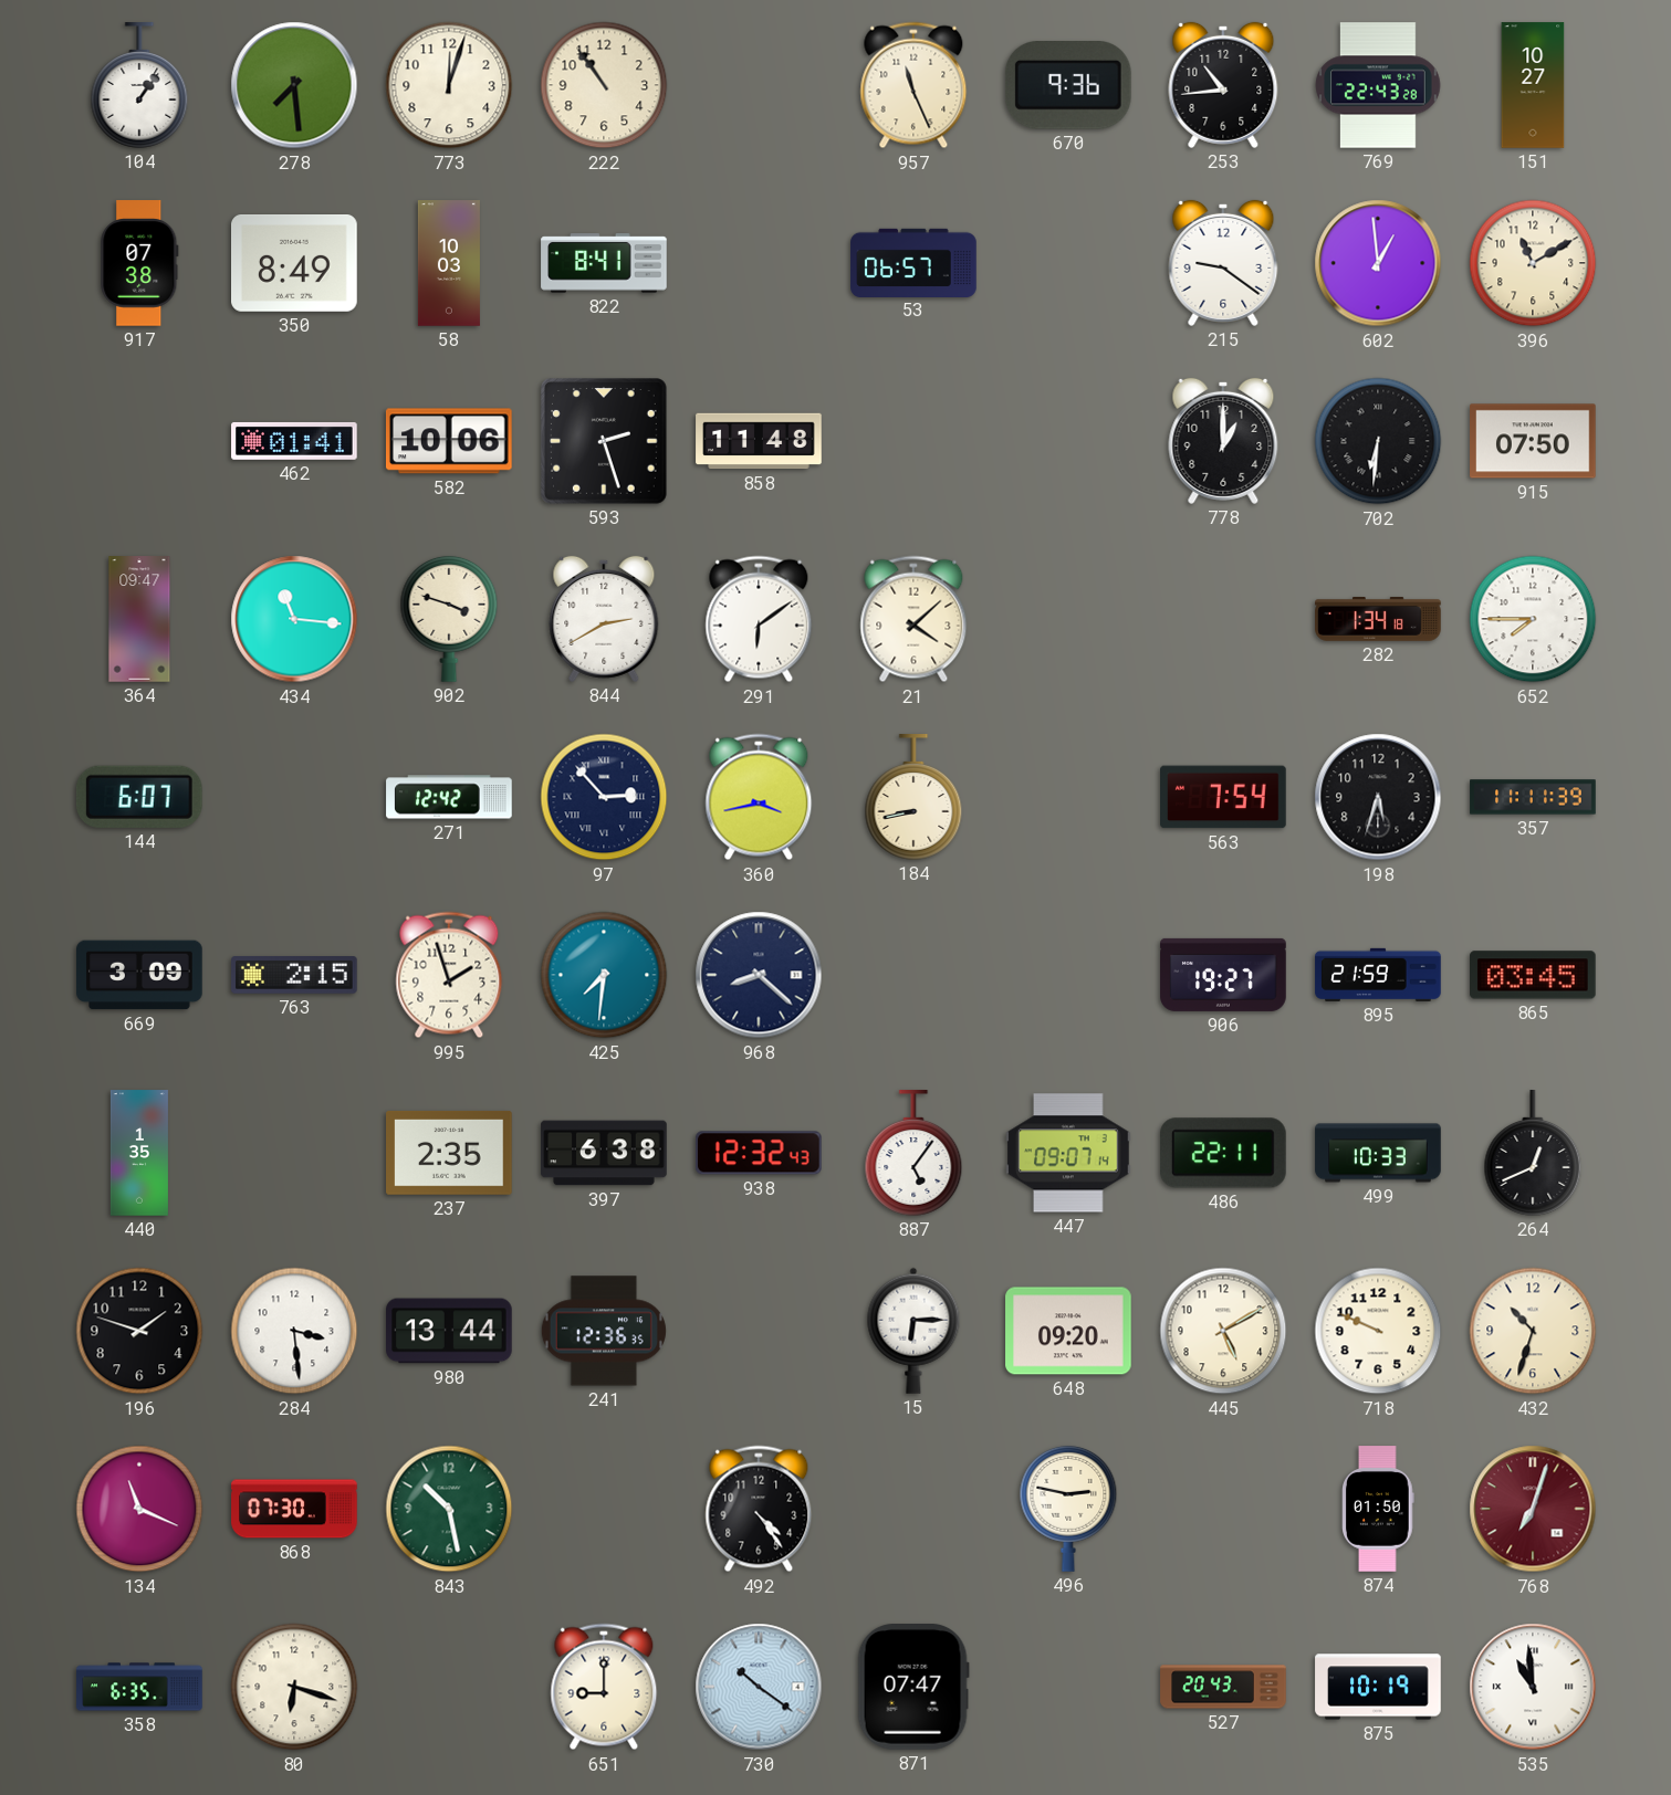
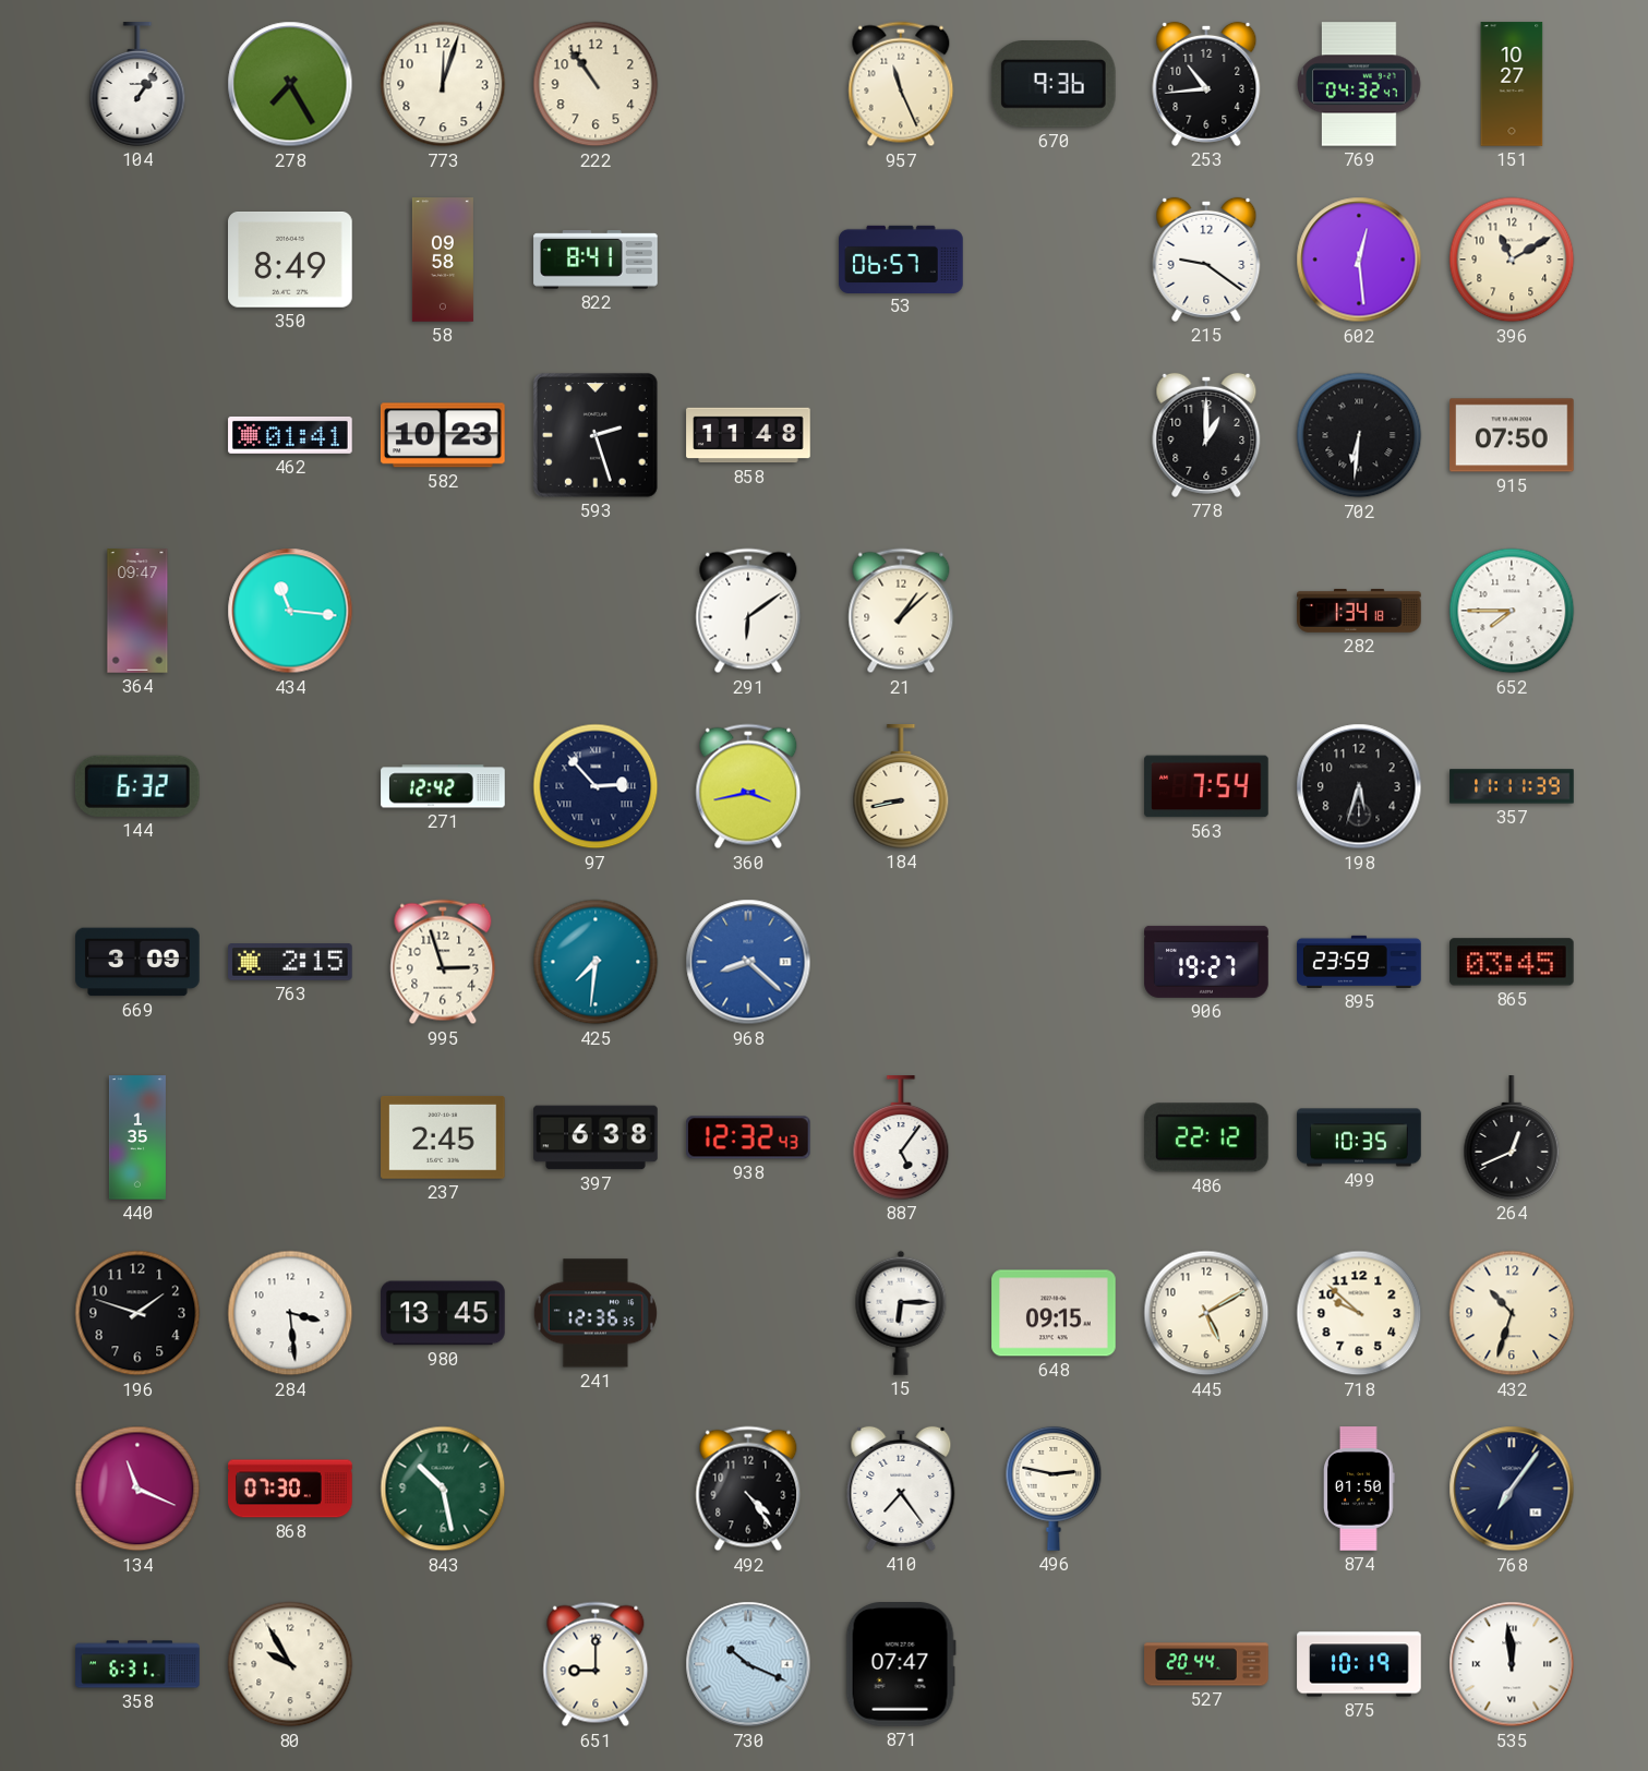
278: 7:29 -> 7:25
769: 22:43 -> 04:32
917: 07:38 -> none
58: 10:03 -> 09:58
602: 12:59 -> 12:29
582: 10:06 -> 10:23
902: 3:48 -> none
844: 2:40 -> none
21: 4:08 -> 1:08
144: 6:07 -> 6:32
995: 1:57 -> 2:57
968 dial: navy -> blue
895: 21:59 -> 23:59
237: 2:35 -> 2:45
447: 09:07 -> none
486: 22:11 -> 22:12
499: 10:33 -> 10:35
980: 13:44 -> 13:45
648: 09:20 -> 09:15
718: 9:49 -> 9:52
410: none -> 7:24
768: 7:03 -> 7:06
768 dial: burgundy -> navy
358: 6:35 -> 6:31
80: 6:18 -> 9:55
730: 10:21 -> 10:19
527: 20:43 -> 20:44
535: 10:59 -> 11:59
